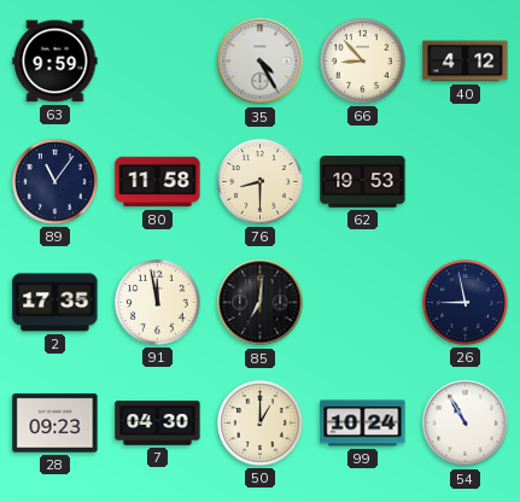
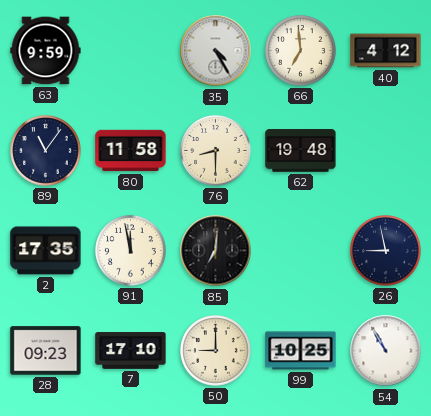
66: 8:53 -> 6:59
62: 19:53 -> 19:48
7: 04:30 -> 17:10
50: 1:00 -> 9:00
99: 10:24 -> 10:25
